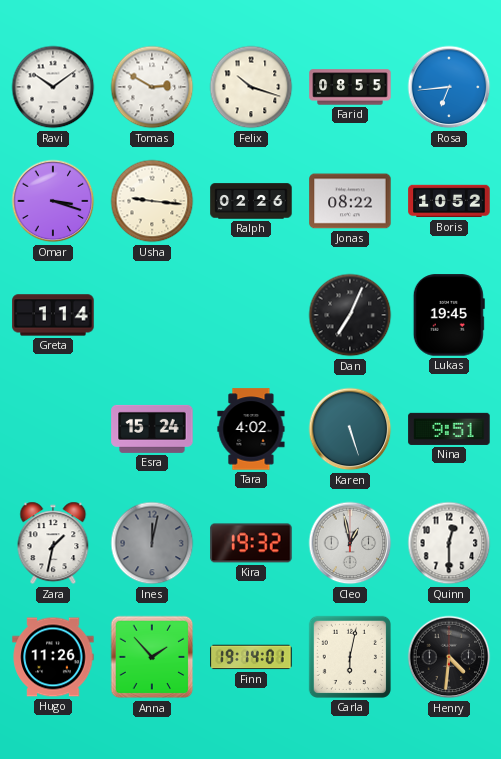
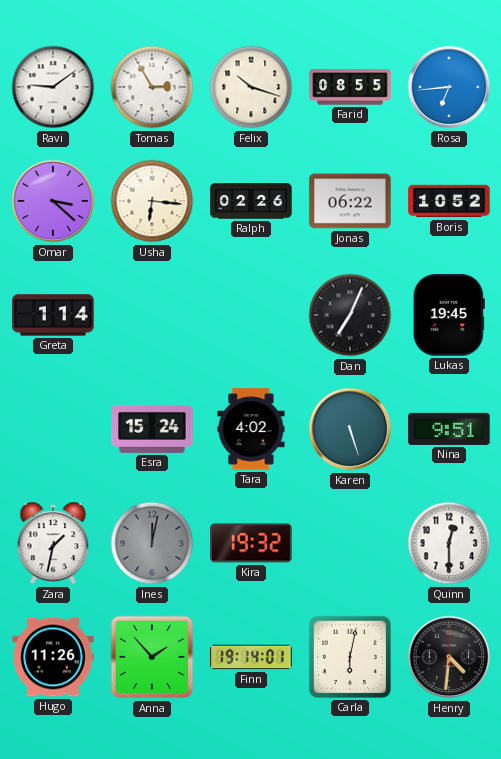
Ravi: 10:09 -> 9:09
Tomas: 2:50 -> 2:55
Omar: 3:18 -> 3:22
Usha: 9:16 -> 6:16
Jonas: 08:22 -> 06:22
Cleo: 12:58 -> none
